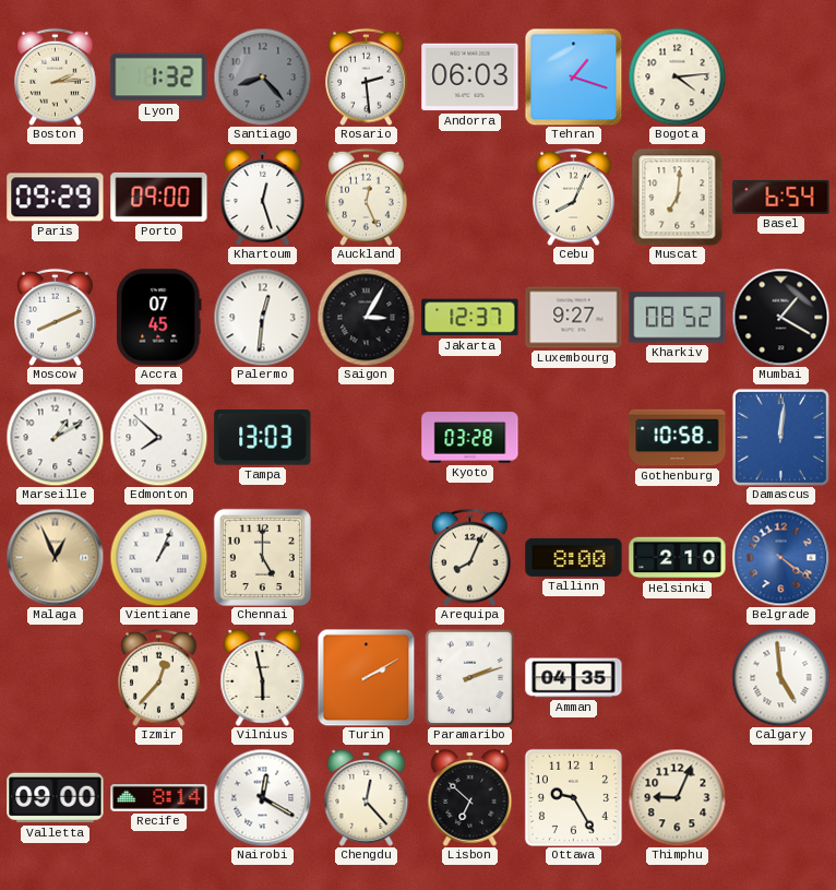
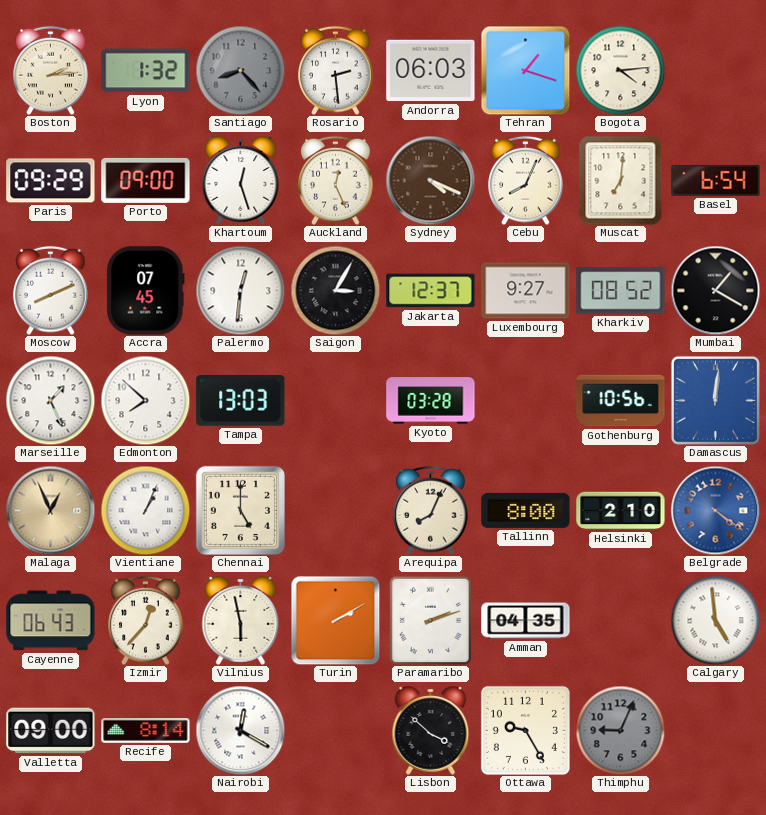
Sydney: none -> 4:19
Marseille: 1:10 -> 1:26
Gothenburg: 10:58 -> 10:56
Cayenne: none -> 06:43
Chengdu: 12:23 -> none
Lisbon: 6:52 -> 3:52
Thimphu dial: cream -> grey
